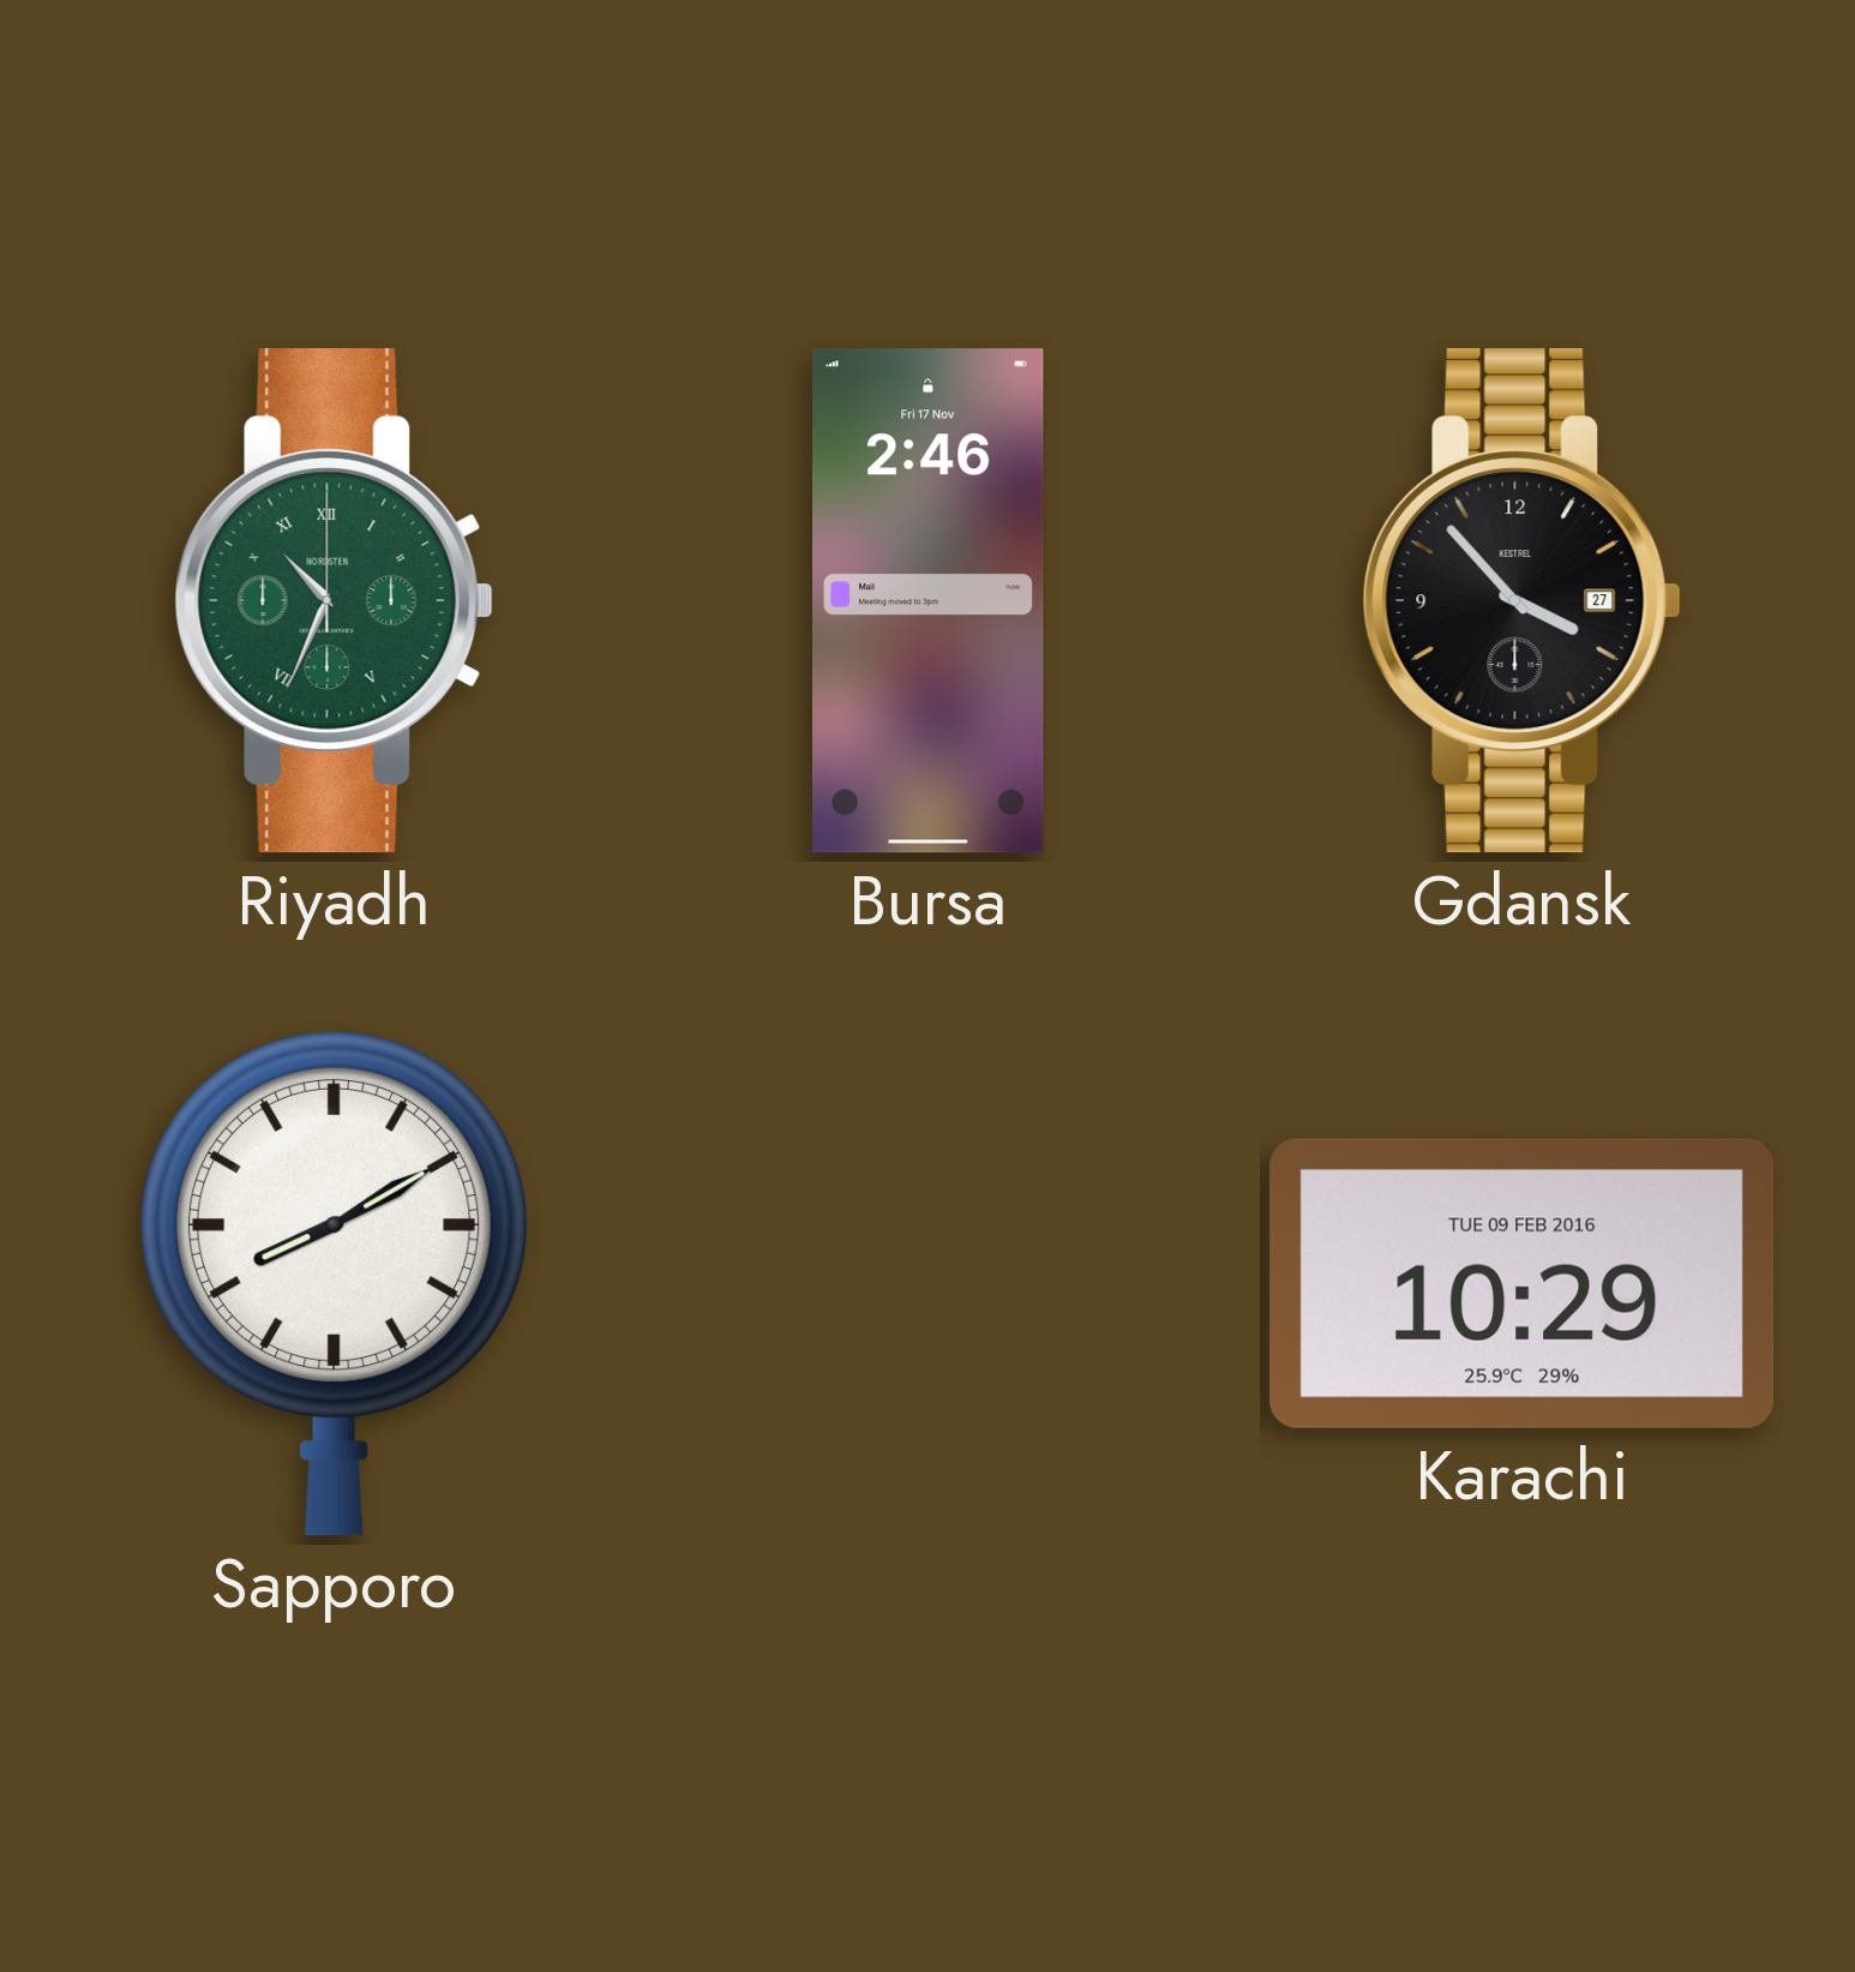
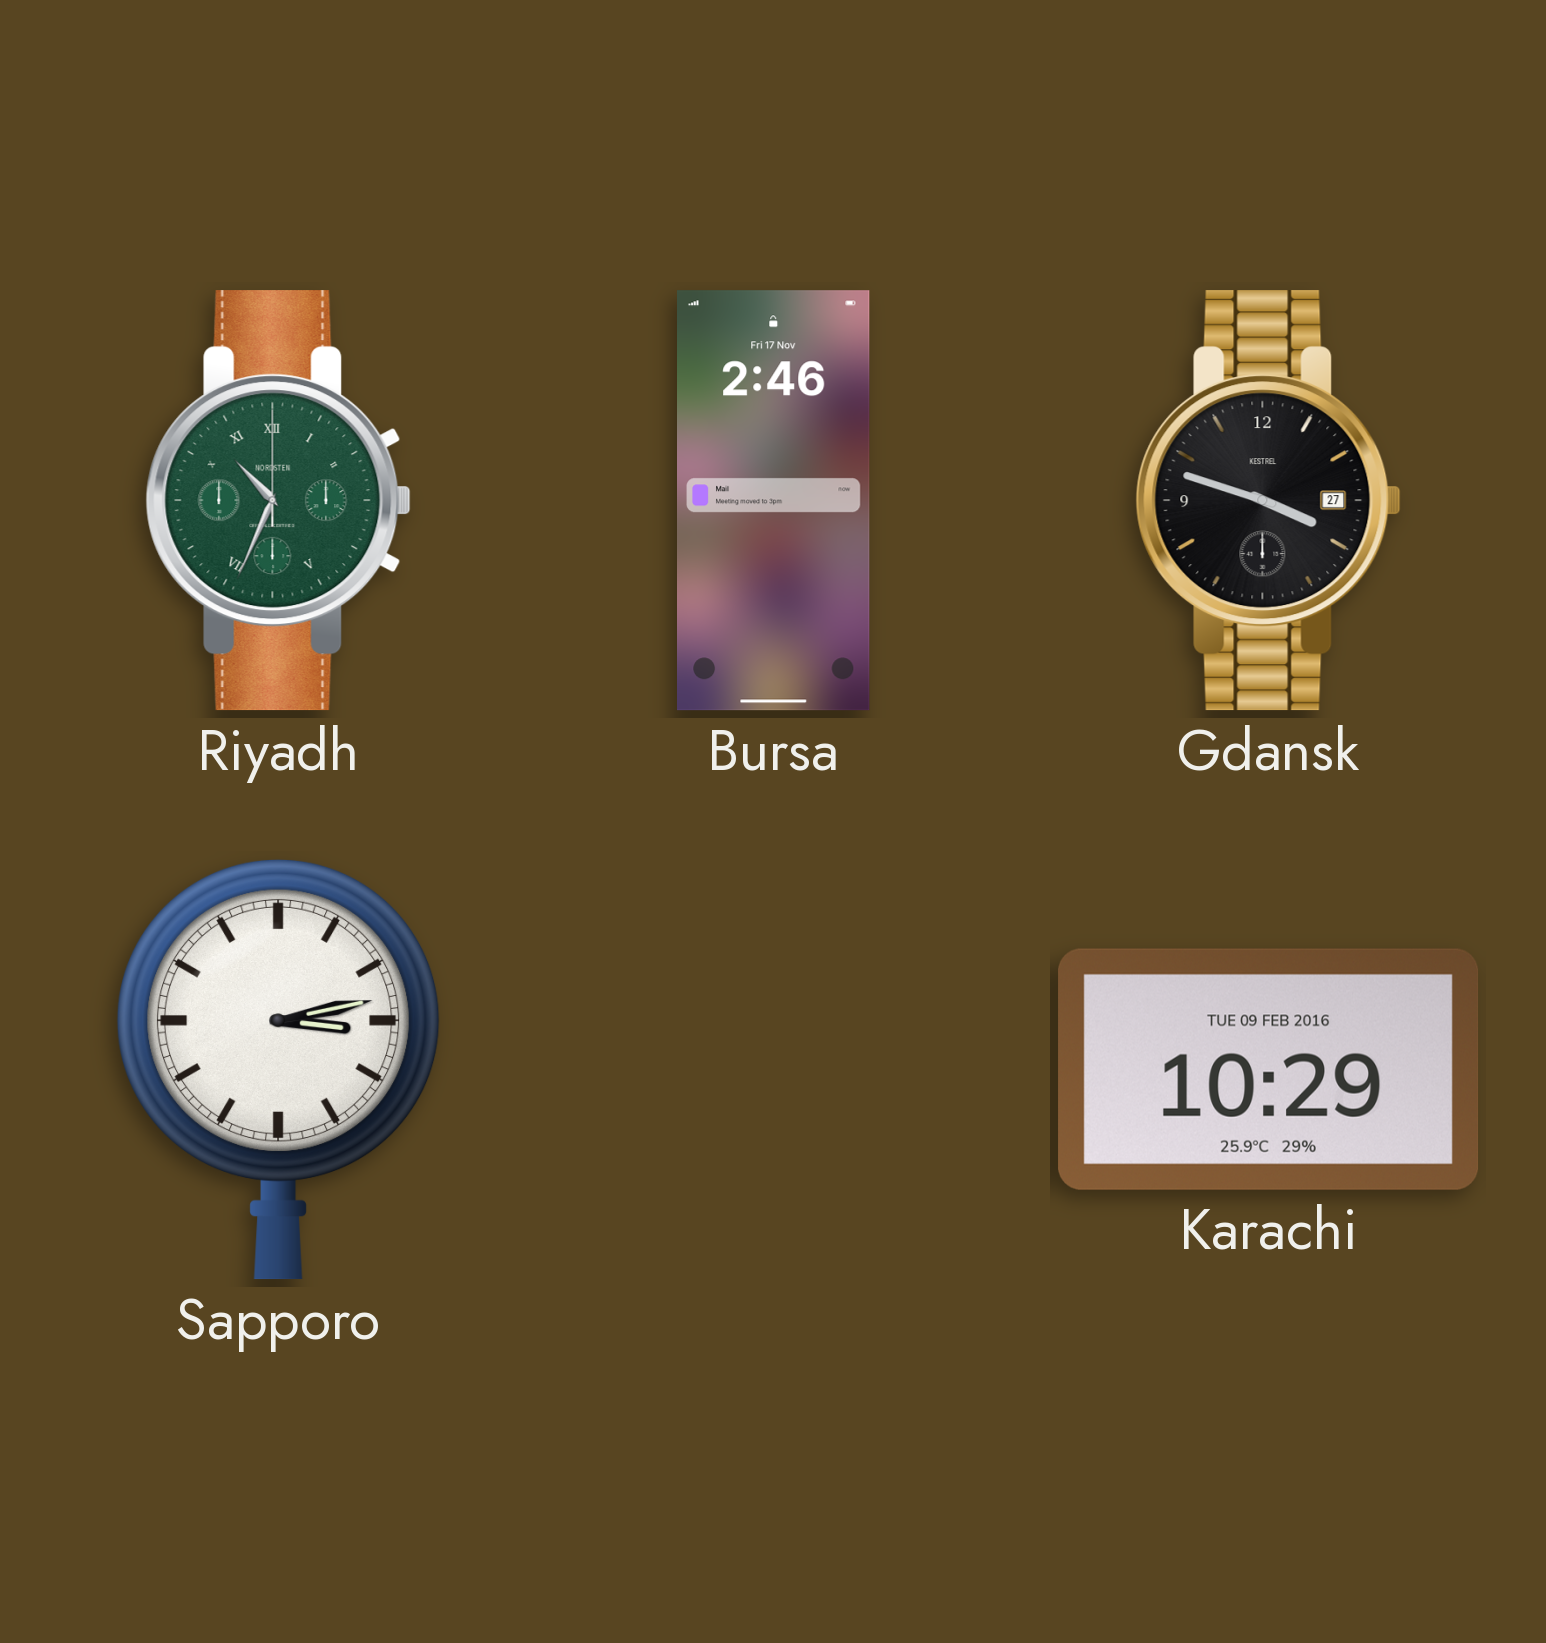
Gdansk: 3:53 -> 3:48
Sapporo: 8:10 -> 3:13
